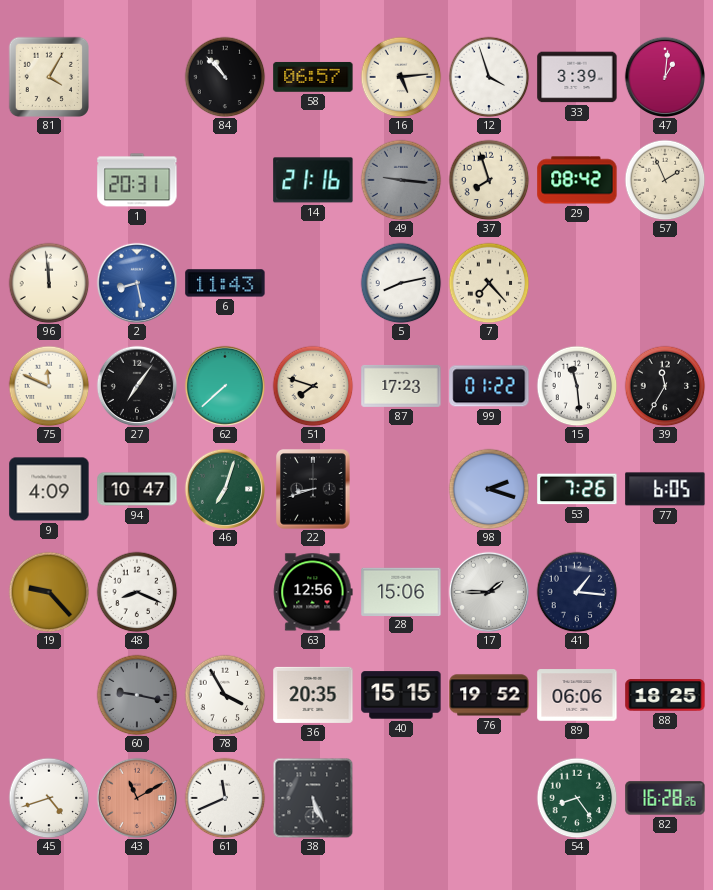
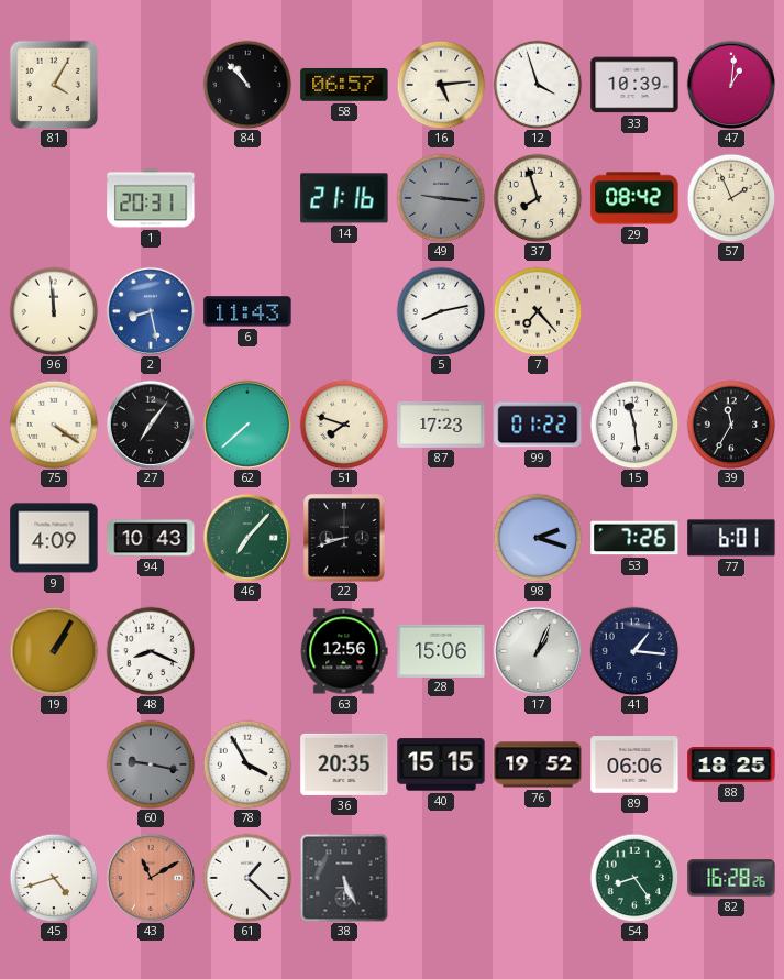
33: 3:39 -> 10:39
75: 11:49 -> 4:21
94: 10:47 -> 10:43
46: 7:03 -> 7:07
77: 6:05 -> 6:01
19: 9:23 -> 1:05
17: 1:45 -> 1:04
61: 11:41 -> 1:22
